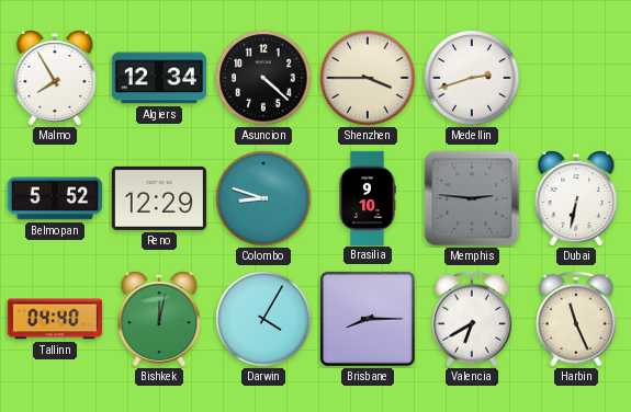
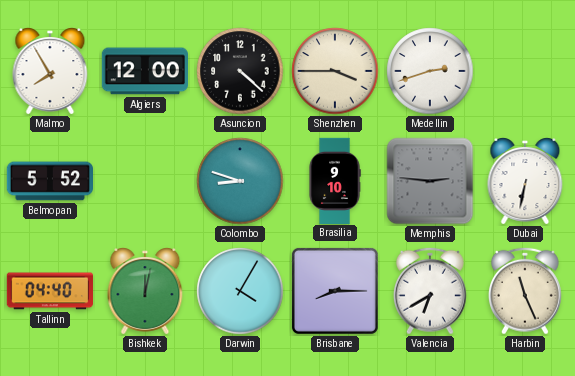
Algiers: 12:34 -> 12:00
Reno: 12:29 -> none
